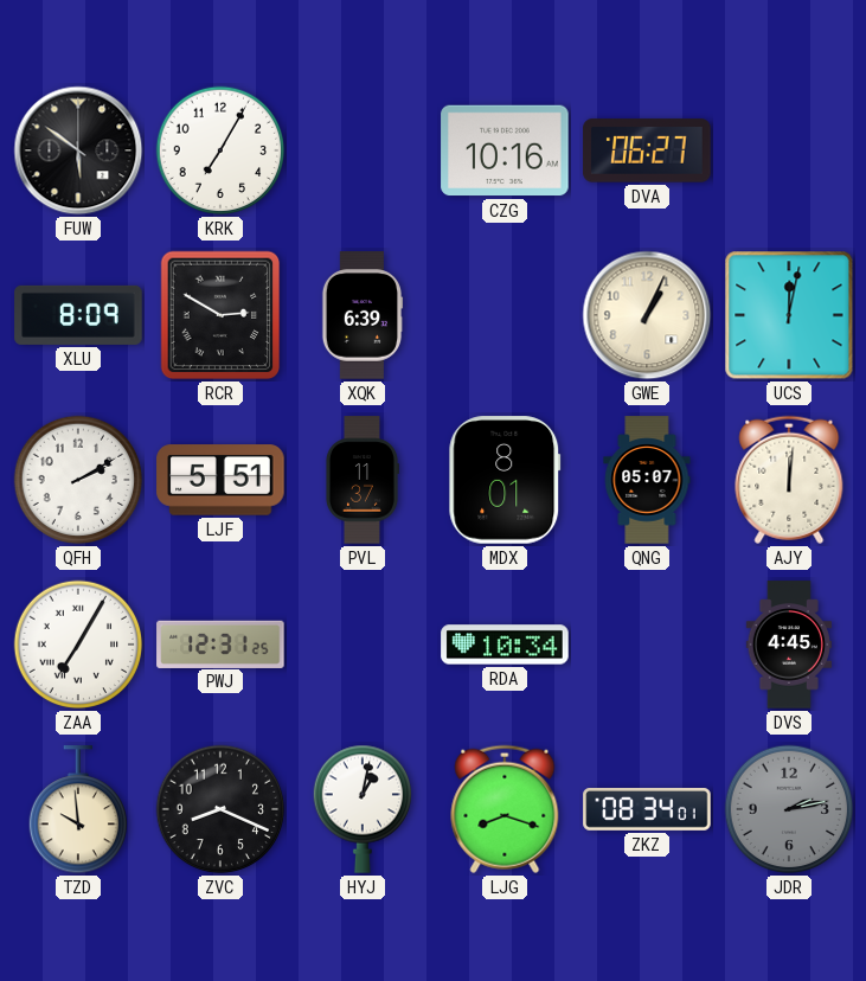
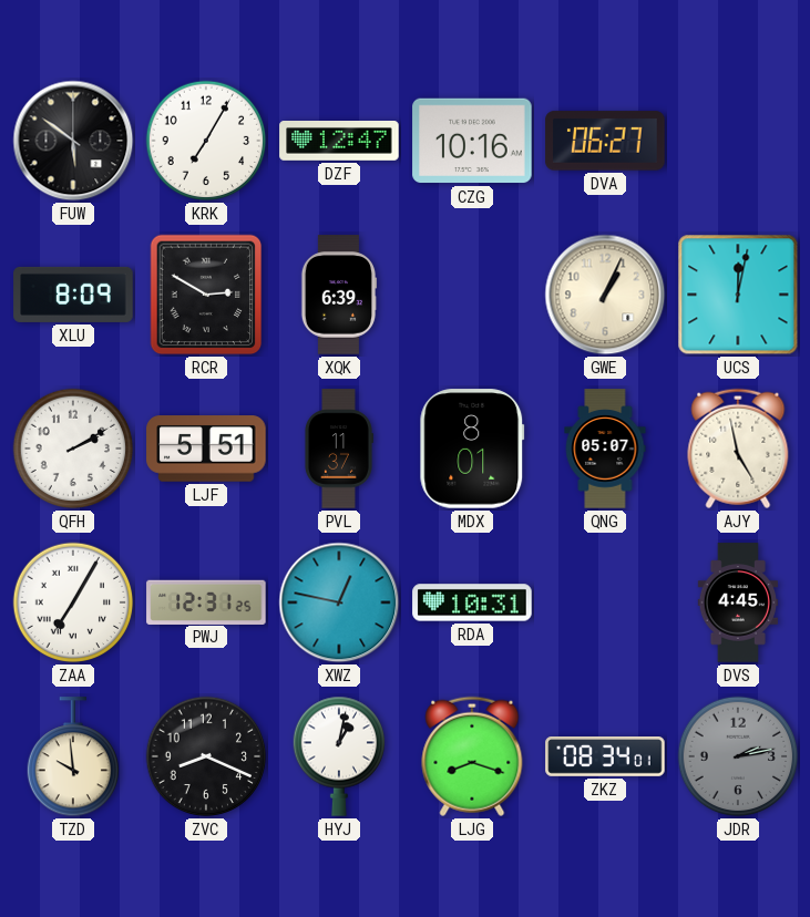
DZF: none -> 12:47
AJY: 12:01 -> 4:58
XWZ: none -> 12:47
RDA: 10:34 -> 10:31
